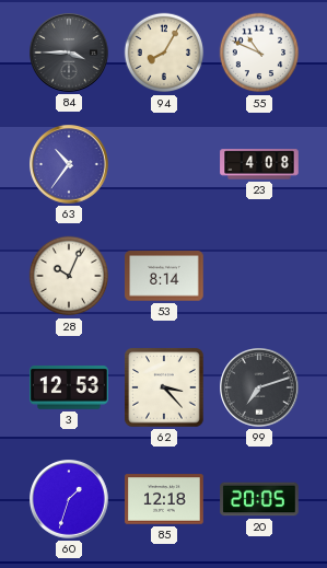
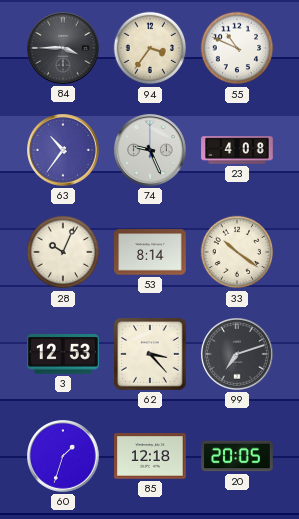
94: 8:05 -> 3:36
74: none -> 9:26
33: none -> 10:21
